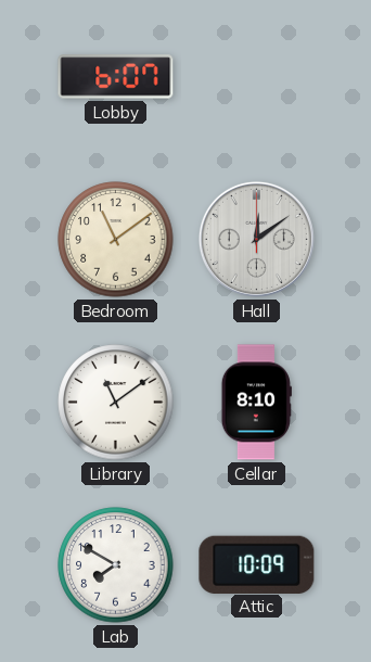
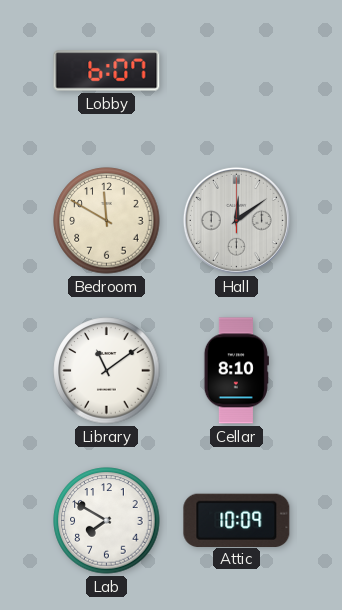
Bedroom: 11:09 -> 11:50
